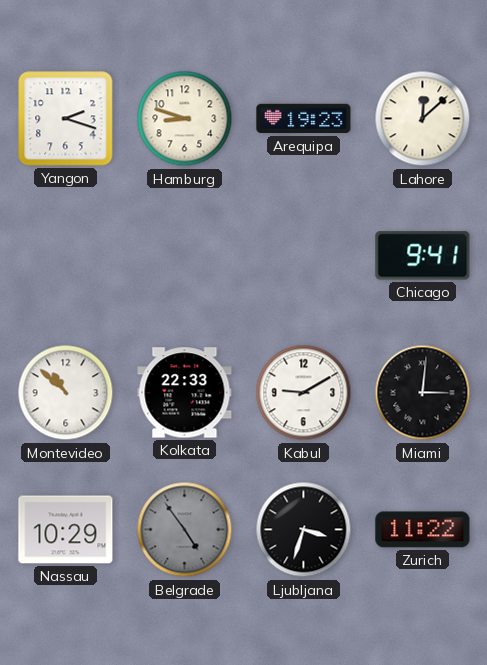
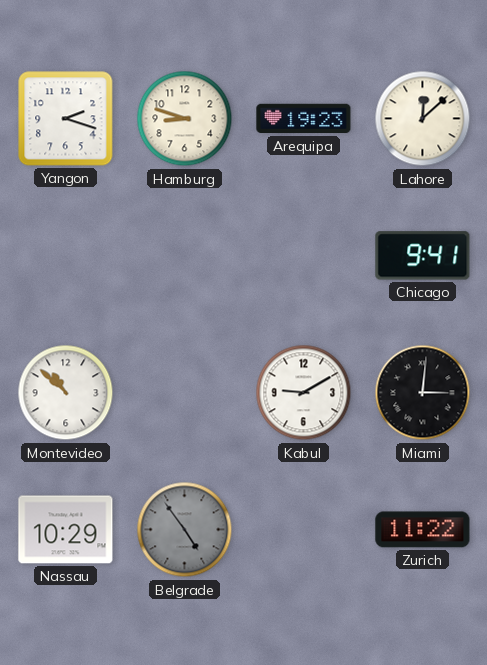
Kolkata: 22:33 -> none
Ljubljana: 3:33 -> none
